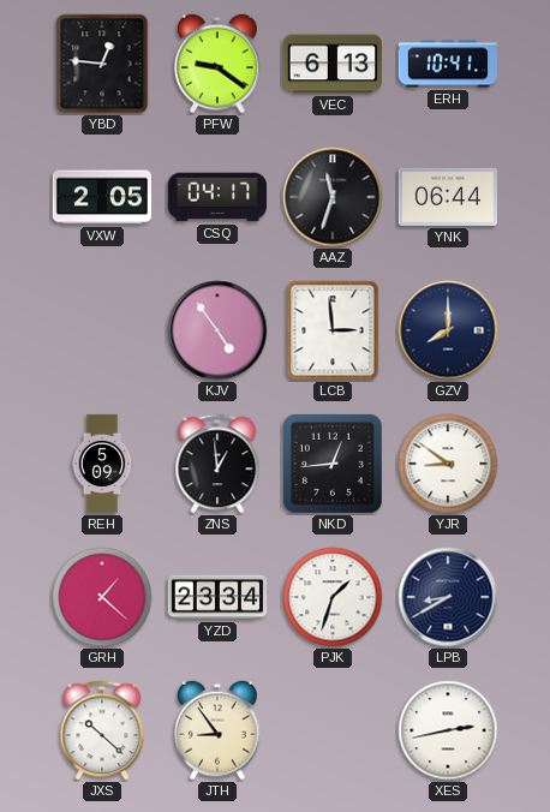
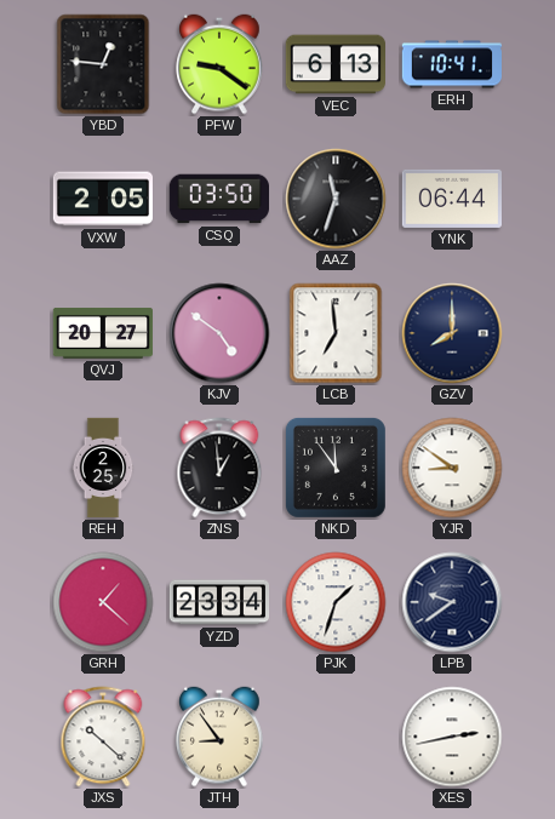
CSQ: 04:17 -> 03:50
QVJ: none -> 20:27
KJV: 4:54 -> 4:51
LCB: 2:59 -> 6:59
REH: 5:09 -> 2:25
NKD: 12:44 -> 11:54
LPB: 8:40 -> 9:39
